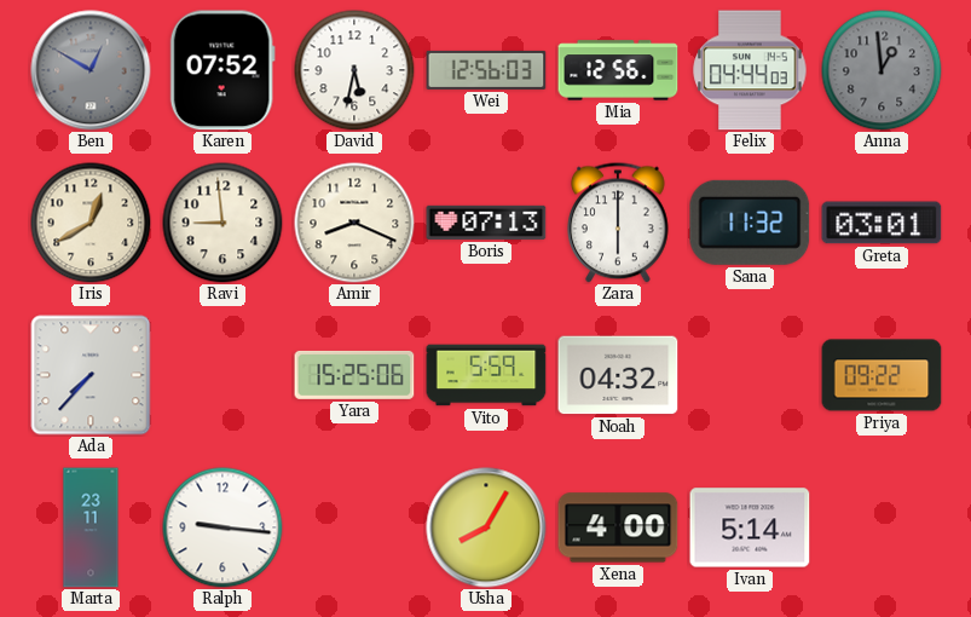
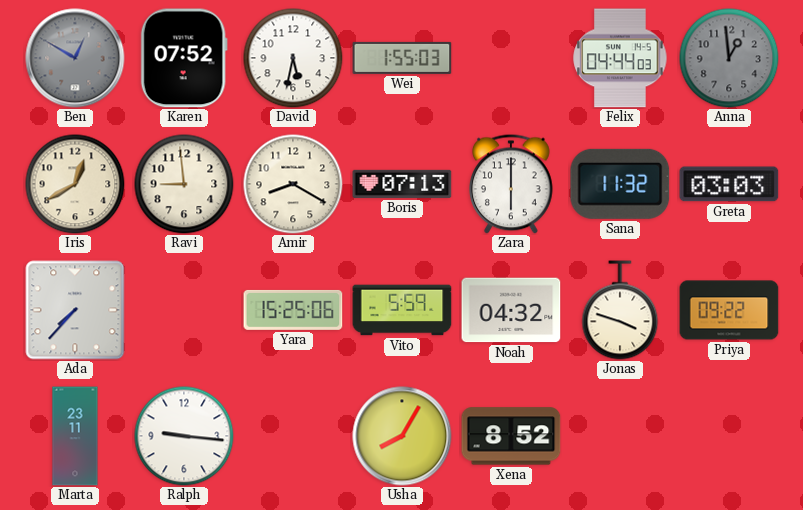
Wei: 12:56 -> 1:55
Mia: 12:56 -> none
Amir: 8:19 -> 8:20
Greta: 03:01 -> 03:03
Jonas: none -> 3:48
Xena: 4:00 -> 8:52
Ivan: 5:14 -> none
